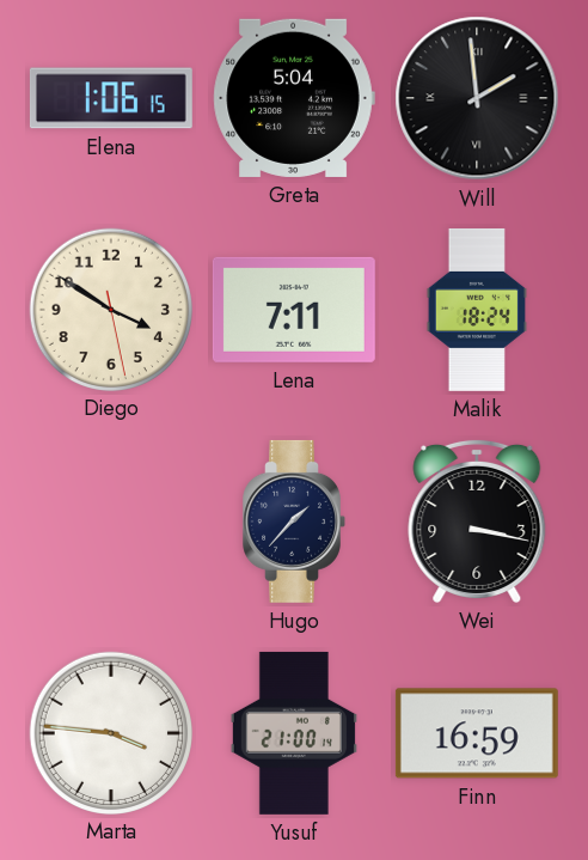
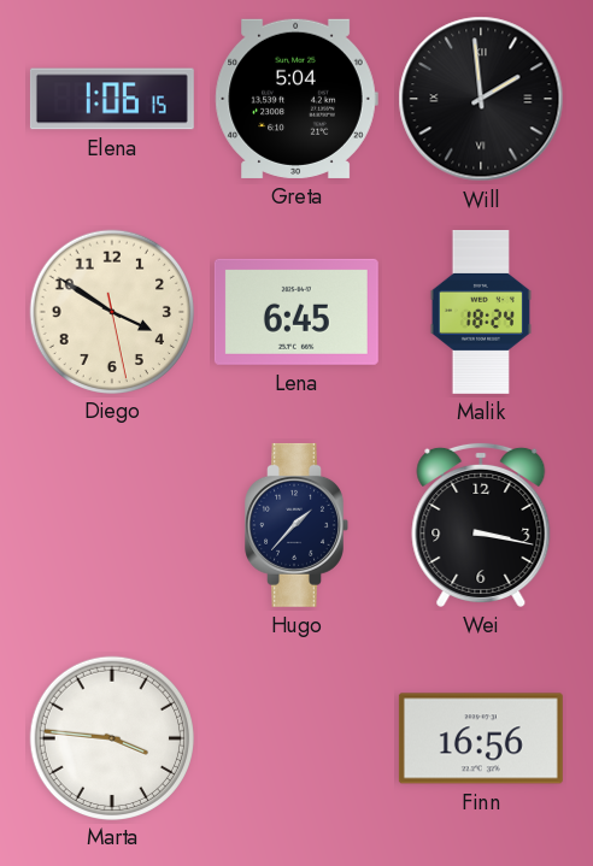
Lena: 7:11 -> 6:45
Yusuf: 21:00 -> none
Finn: 16:59 -> 16:56
